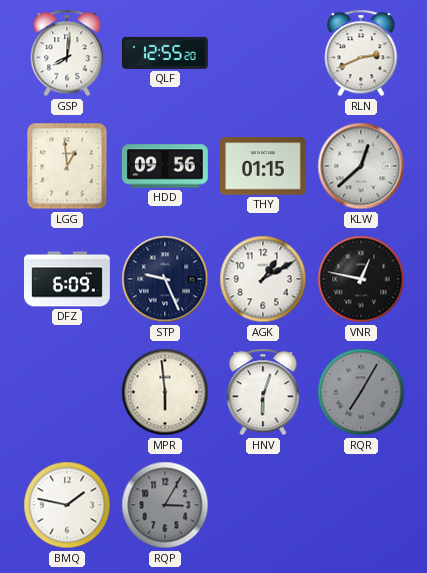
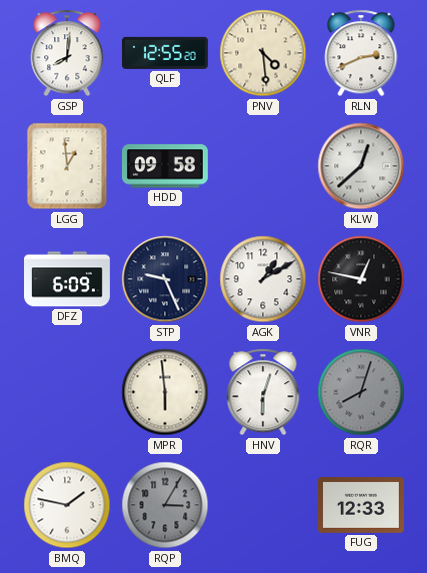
PNV: none -> 4:29
HDD: 09:56 -> 09:58
THY: 01:15 -> none
RQR: 7:05 -> 8:03
FUG: none -> 12:33
